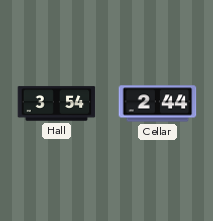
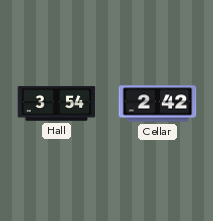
Cellar: 2:44 -> 2:42
